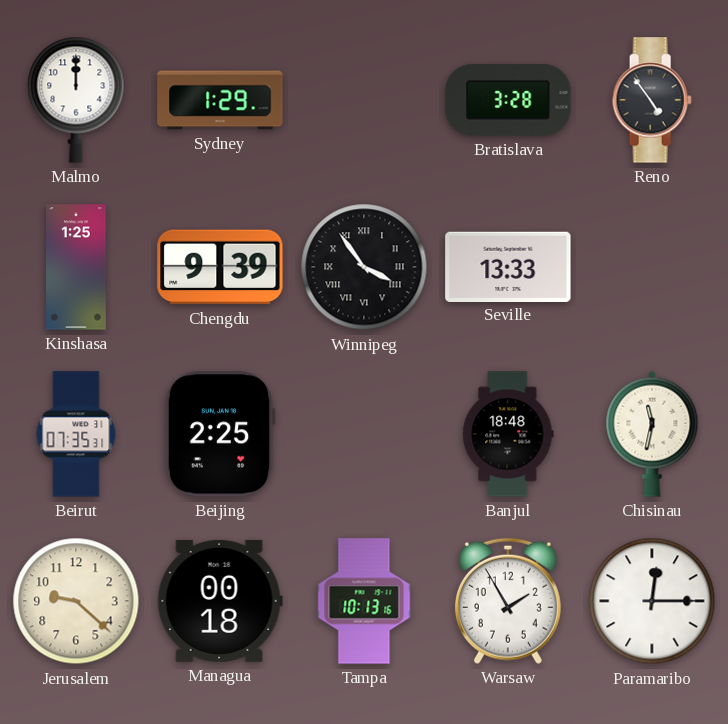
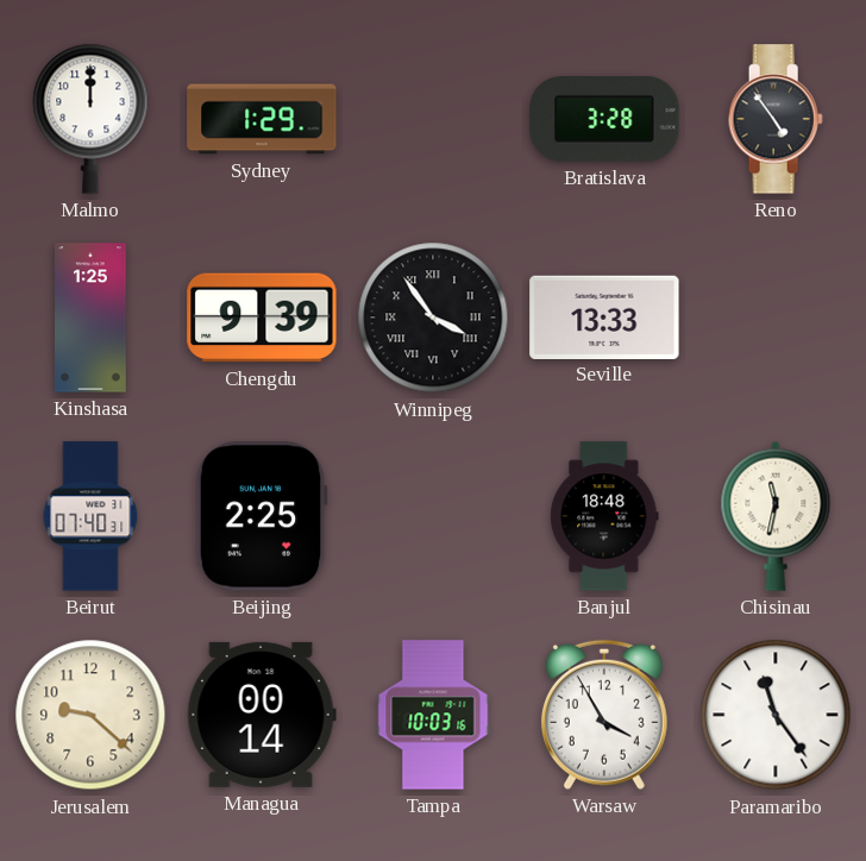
Beirut: 07:35 -> 07:40
Managua: 00:18 -> 00:14
Tampa: 10:13 -> 10:03
Warsaw: 1:55 -> 3:55
Paramaribo: 12:15 -> 11:24
